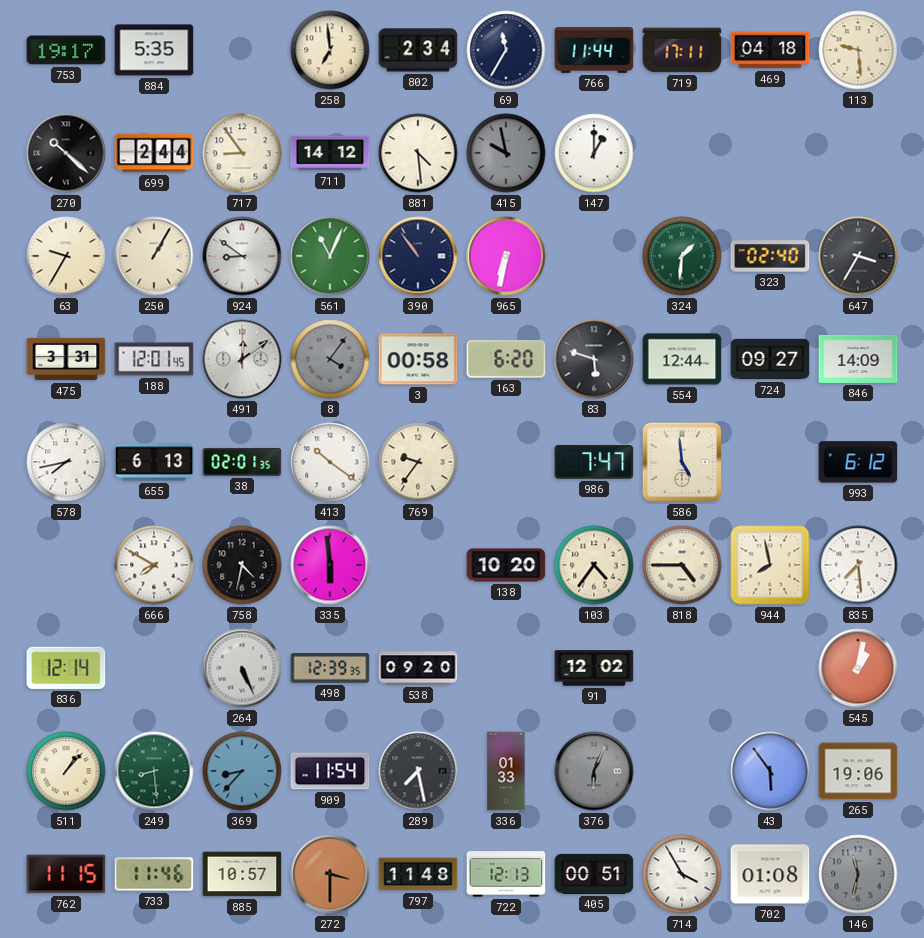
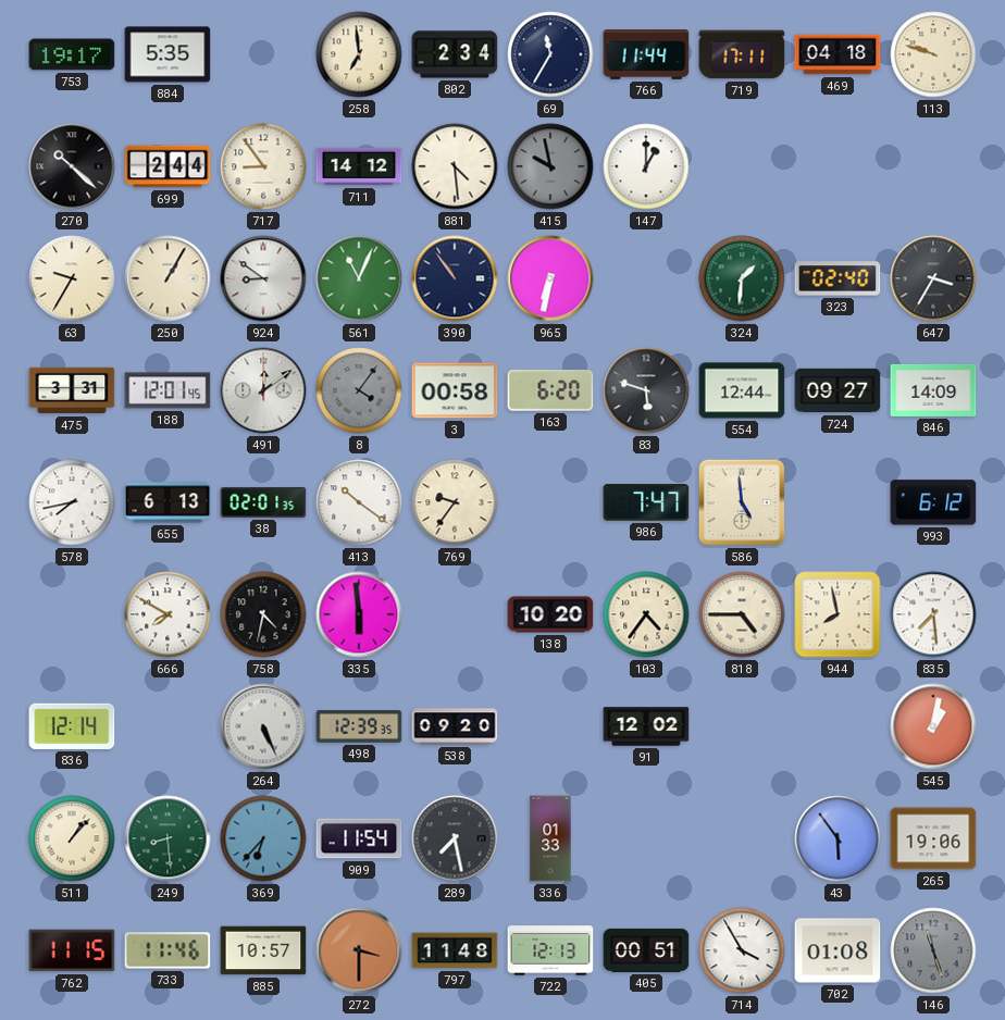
113: 9:29 -> 9:48
369: 8:37 -> 6:37
376: 6:04 -> none
146: 11:32 -> 11:27
